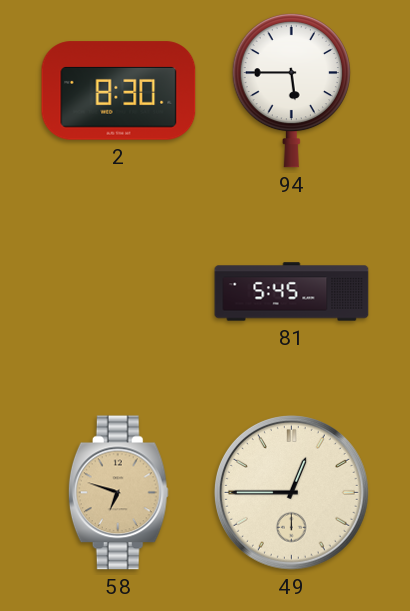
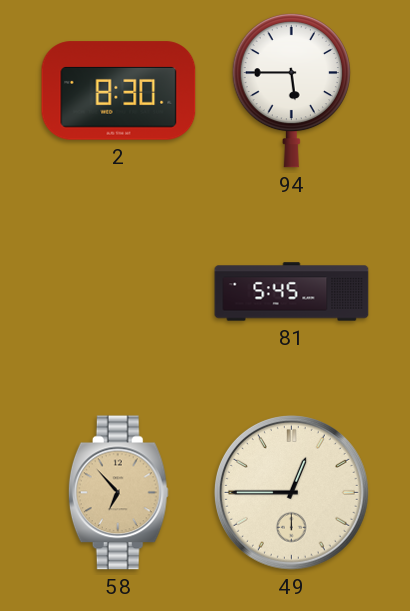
58: 6:48 -> 6:53
